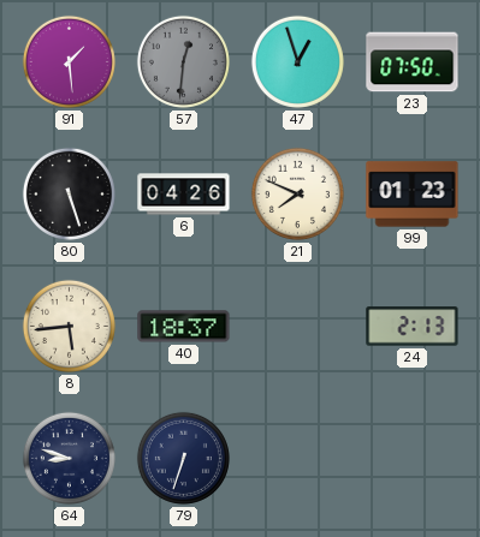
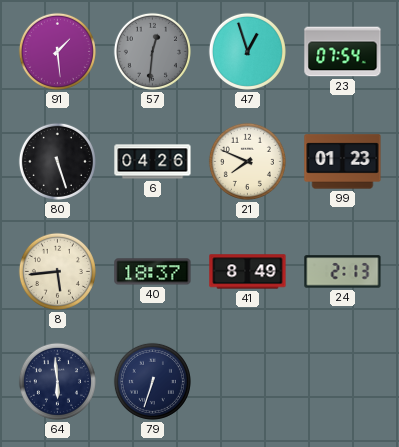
23: 07:50 -> 07:54
41: none -> 8:49
64: 8:48 -> 5:59
